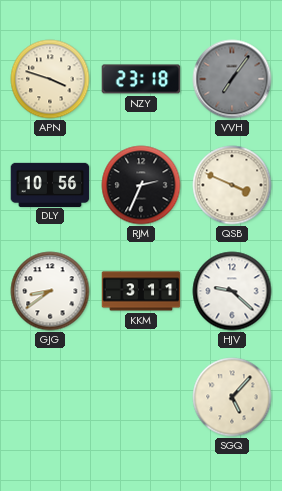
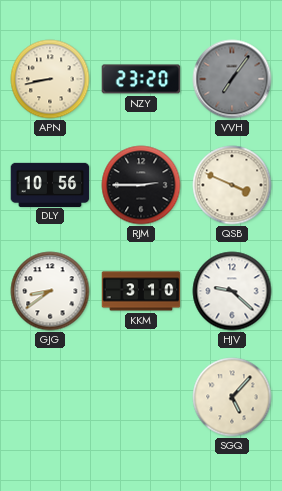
APN: 3:48 -> 8:43
NZY: 23:18 -> 23:20
RJM: 2:34 -> 2:45
KKM: 3:11 -> 3:10
